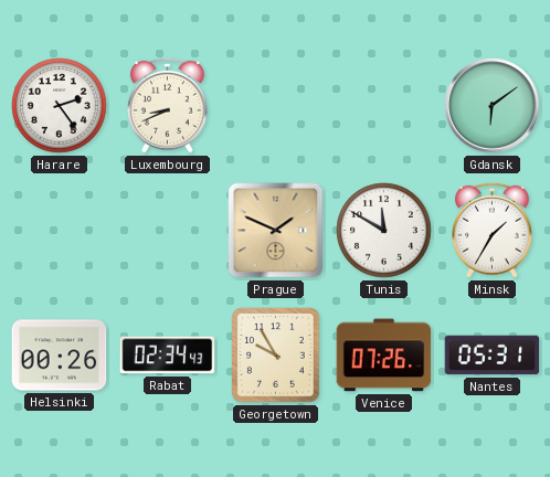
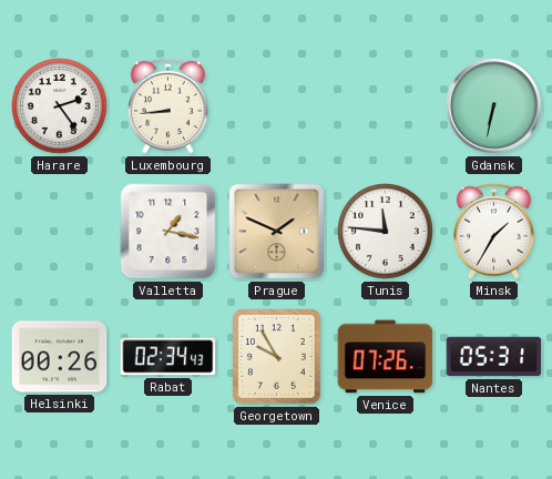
Luxembourg: 8:41 -> 8:44
Gdansk: 6:09 -> 6:32
Valletta: none -> 1:17
Tunis: 11:50 -> 11:46
